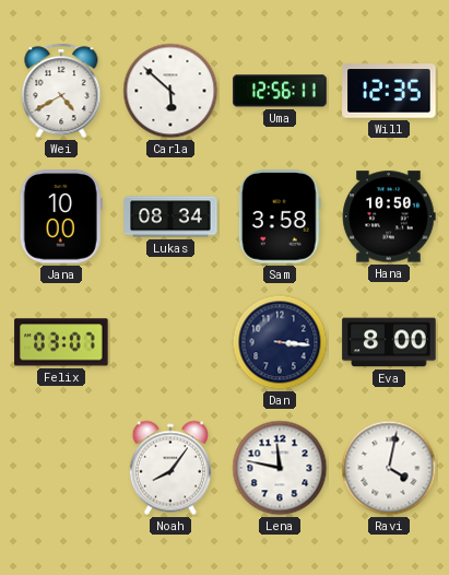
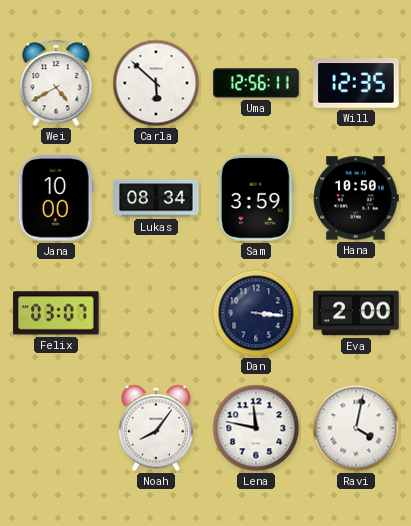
Sam: 3:58 -> 3:59
Eva: 8:00 -> 2:00
